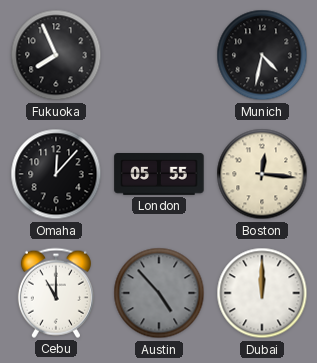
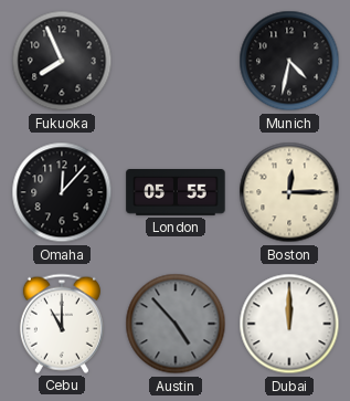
Boston: 12:16 -> 12:15
